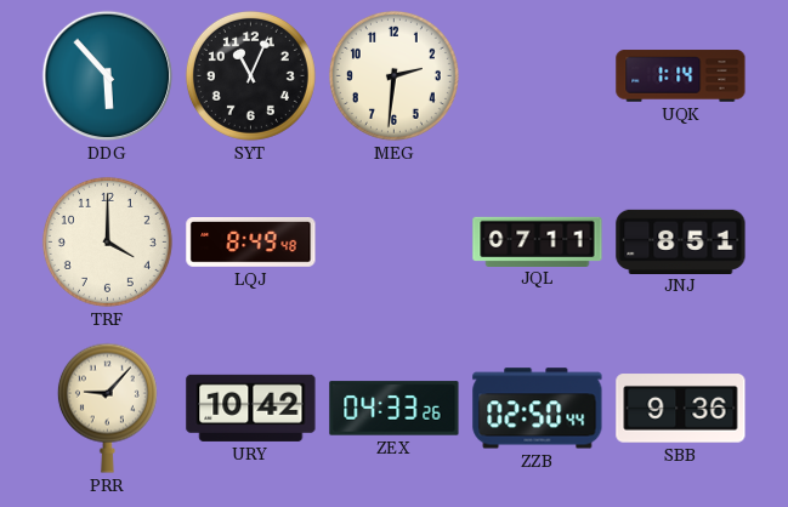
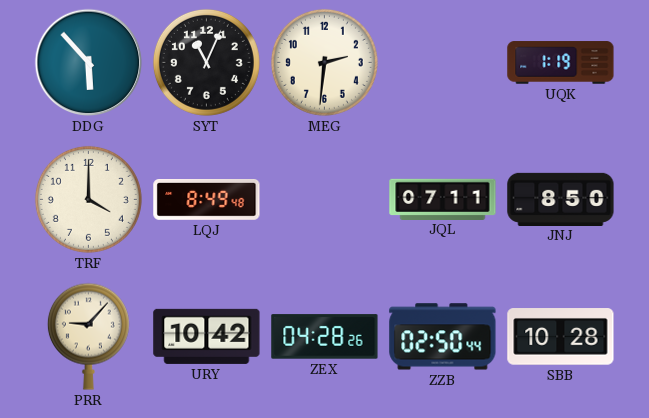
UQK: 1:14 -> 1:19
JNJ: 8:51 -> 8:50
ZEX: 04:33 -> 04:28
SBB: 9:36 -> 10:28
